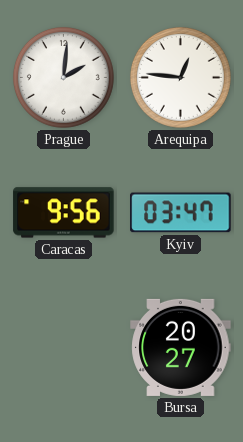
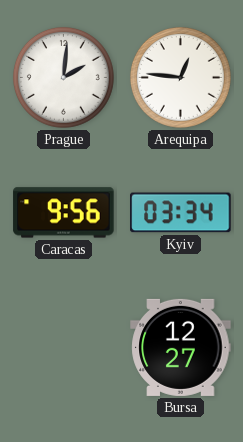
Kyiv: 03:47 -> 03:34
Bursa: 20:27 -> 12:27
